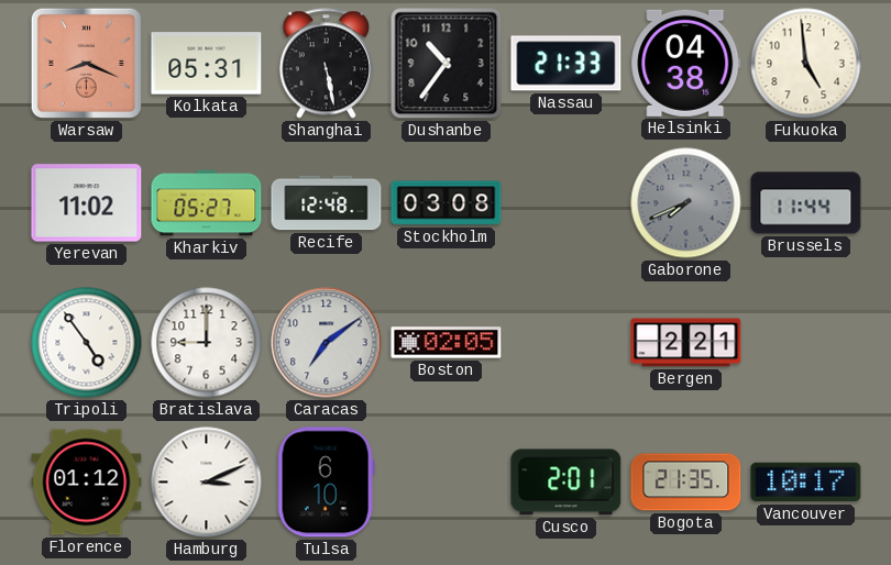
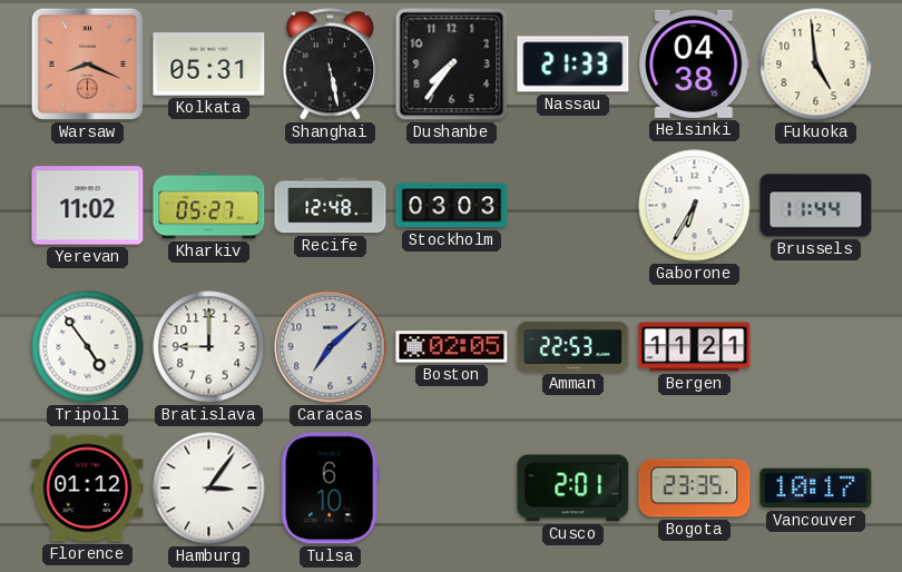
Dushanbe: 10:36 -> 7:36
Stockholm: 03:08 -> 03:03
Gaborone: 7:41 -> 6:35
Gaborone dial: grey -> white
Caracas: 7:09 -> 7:08
Amman: none -> 22:53
Bergen: 2:21 -> 11:21
Hamburg: 3:11 -> 3:06
Bogota: 21:35 -> 23:35
